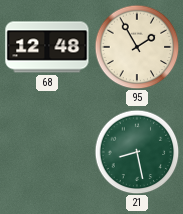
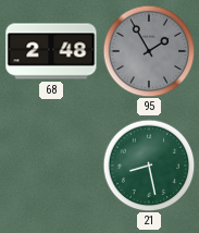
68: 12:48 -> 2:48
95 dial: cream -> grey
